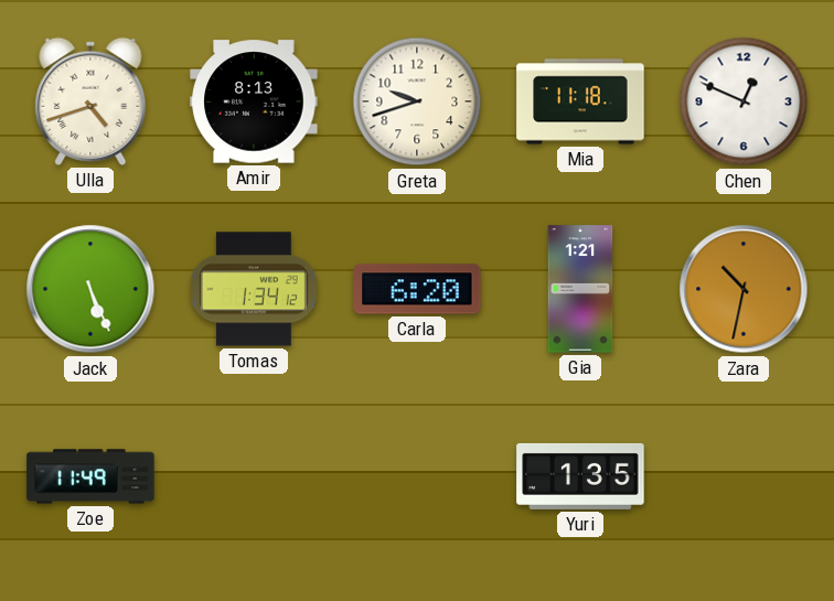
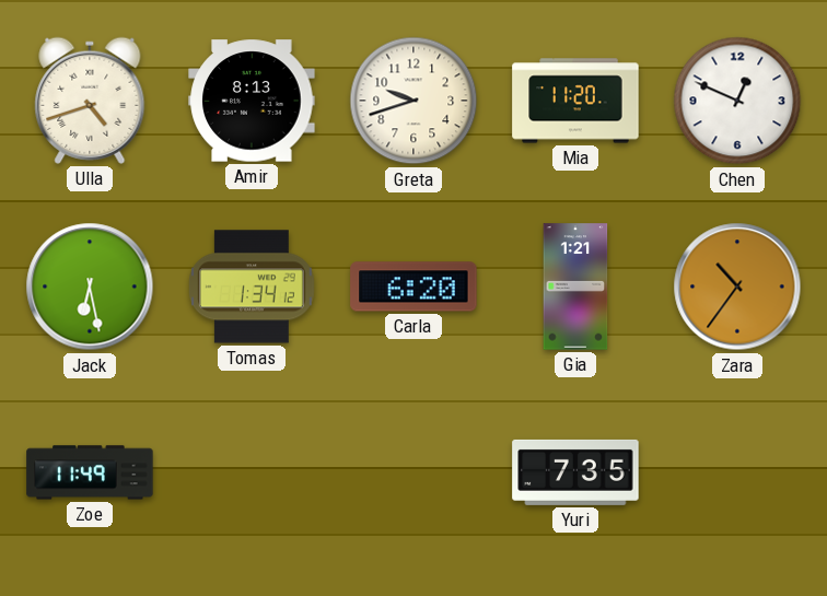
Mia: 11:18 -> 11:20
Jack: 5:26 -> 6:28
Zara: 10:32 -> 10:36
Yuri: 1:35 -> 7:35
